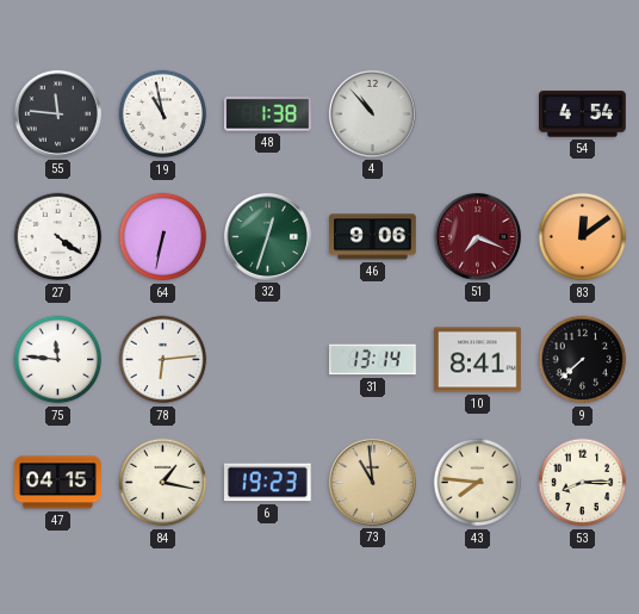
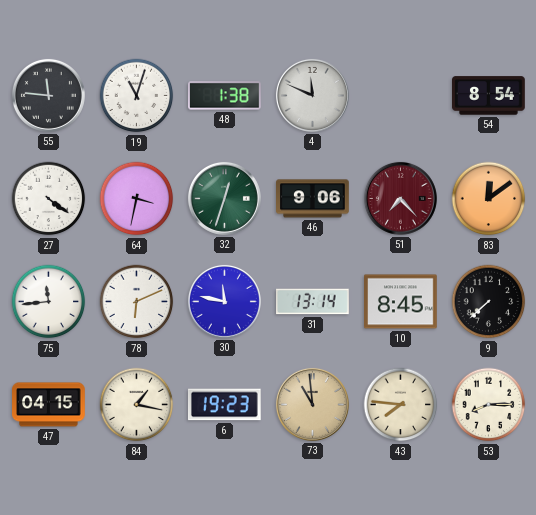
19: 10:58 -> 11:03
4: 10:53 -> 11:49
54: 4:54 -> 8:54
64: 6:32 -> 3:32
51: 7:19 -> 7:23
75: 11:46 -> 11:44
78: 6:14 -> 6:11
30: none -> 11:47
10: 8:41 -> 8:45
